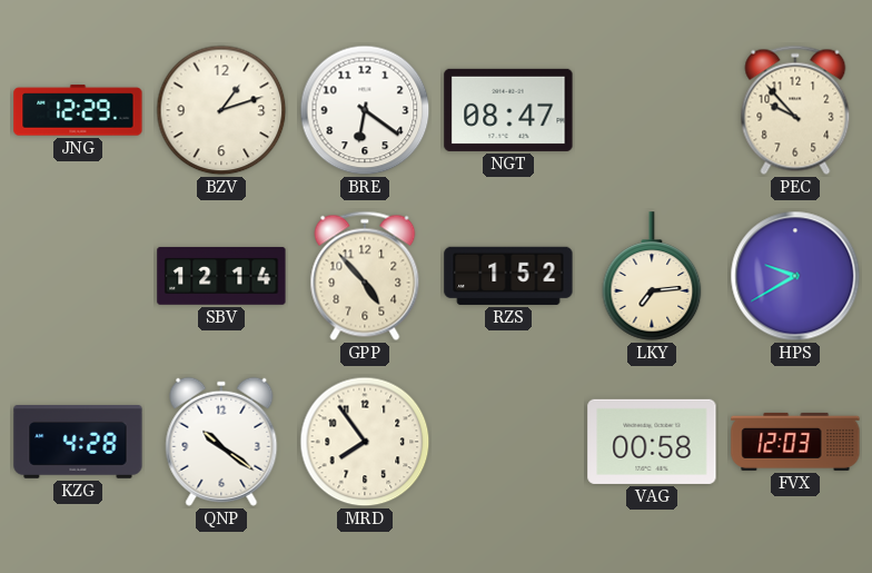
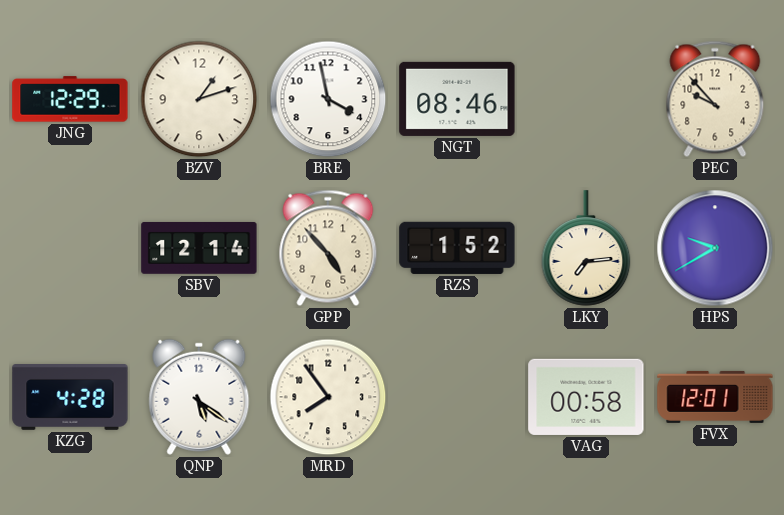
BRE: 6:21 -> 3:58
NGT: 08:47 -> 08:46
QNP: 10:21 -> 5:21
FVX: 12:03 -> 12:01
